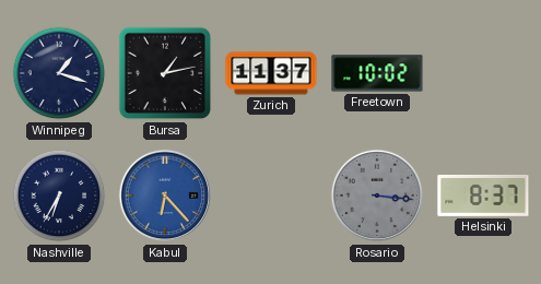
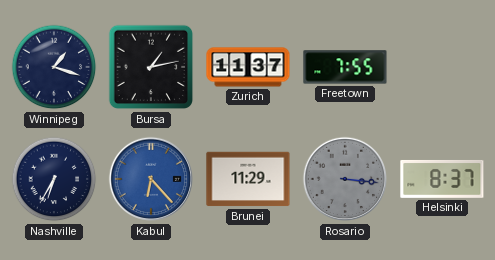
Freetown: 10:02 -> 7:55
Brunei: none -> 11:29
